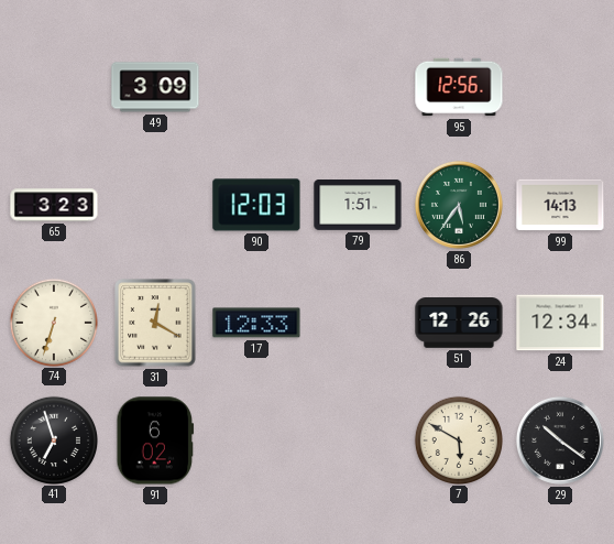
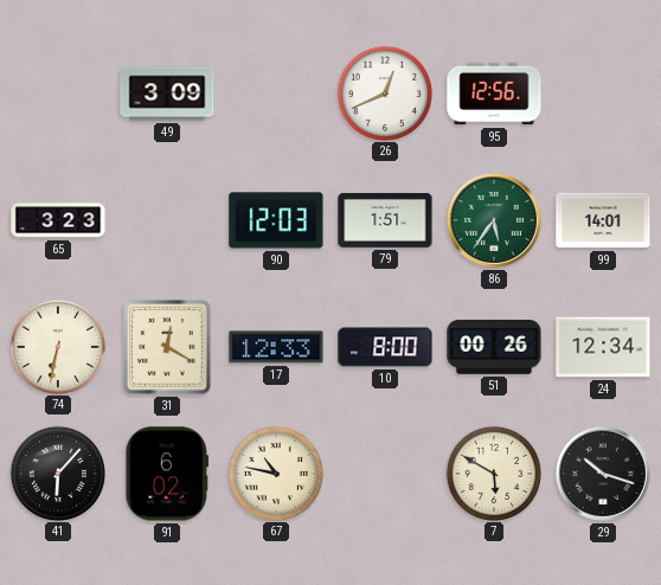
26: none -> 12:41
99: 14:13 -> 14:01
74: 6:33 -> 6:32
10: none -> 8:00
51: 12:26 -> 00:26
41: 6:57 -> 6:07
67: none -> 10:47
29: 10:21 -> 10:18
